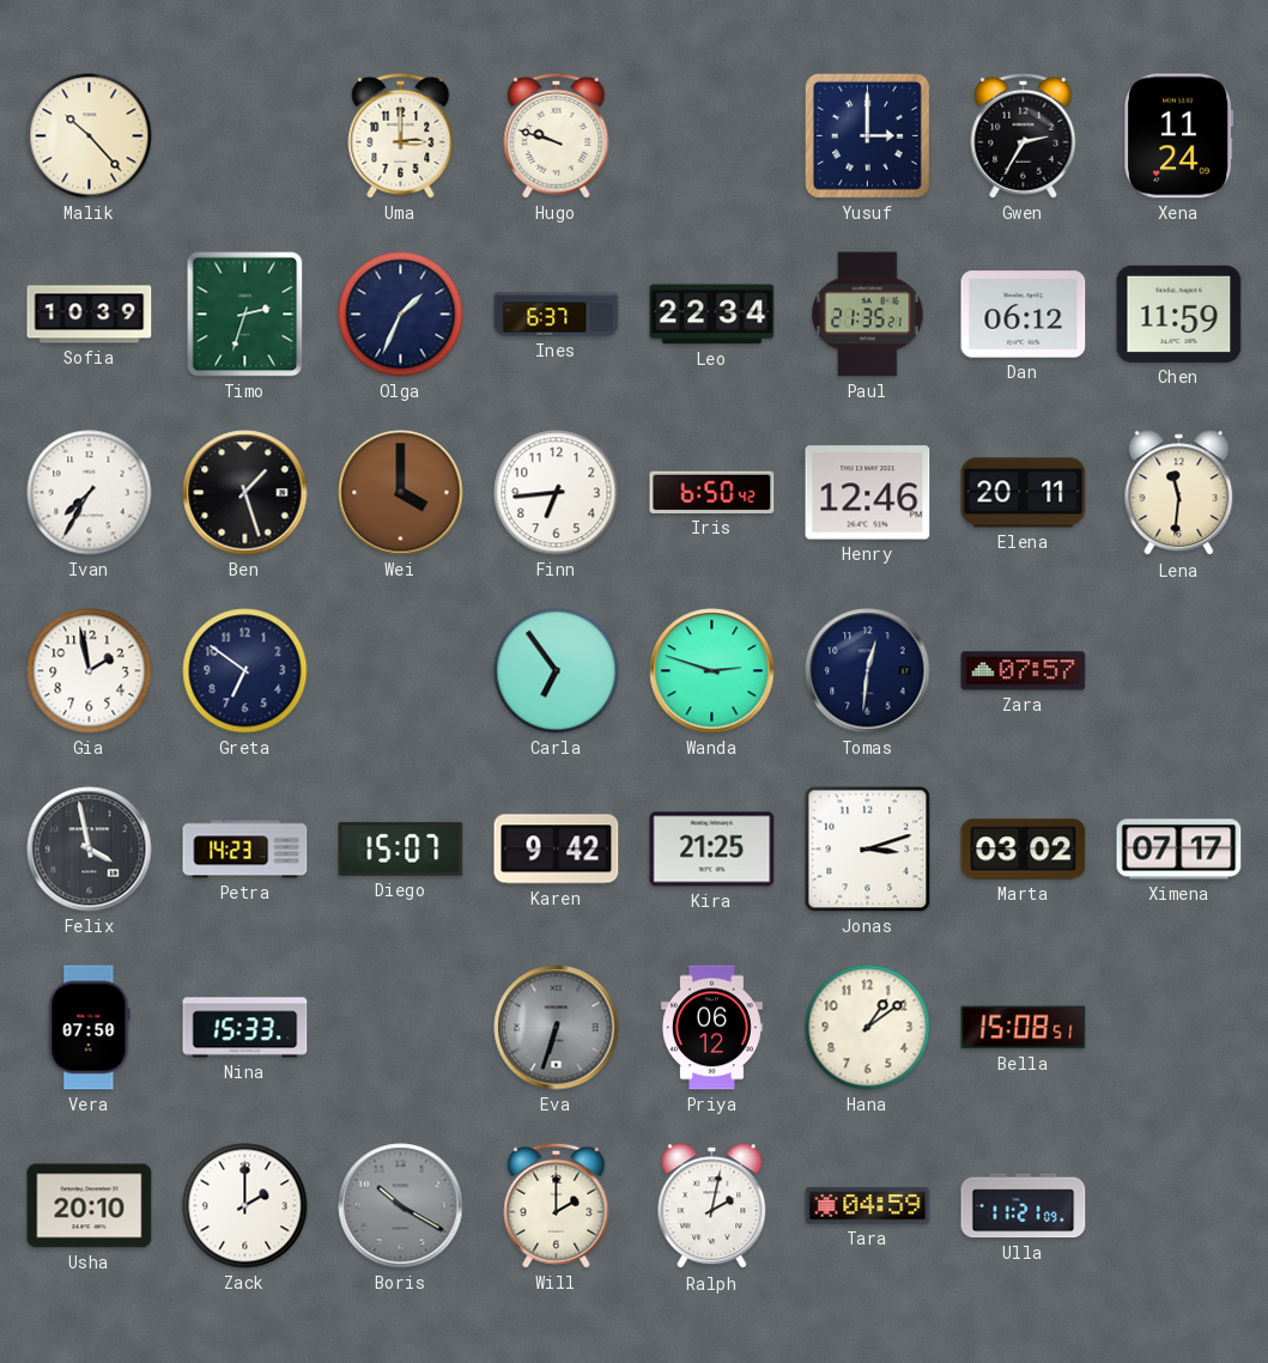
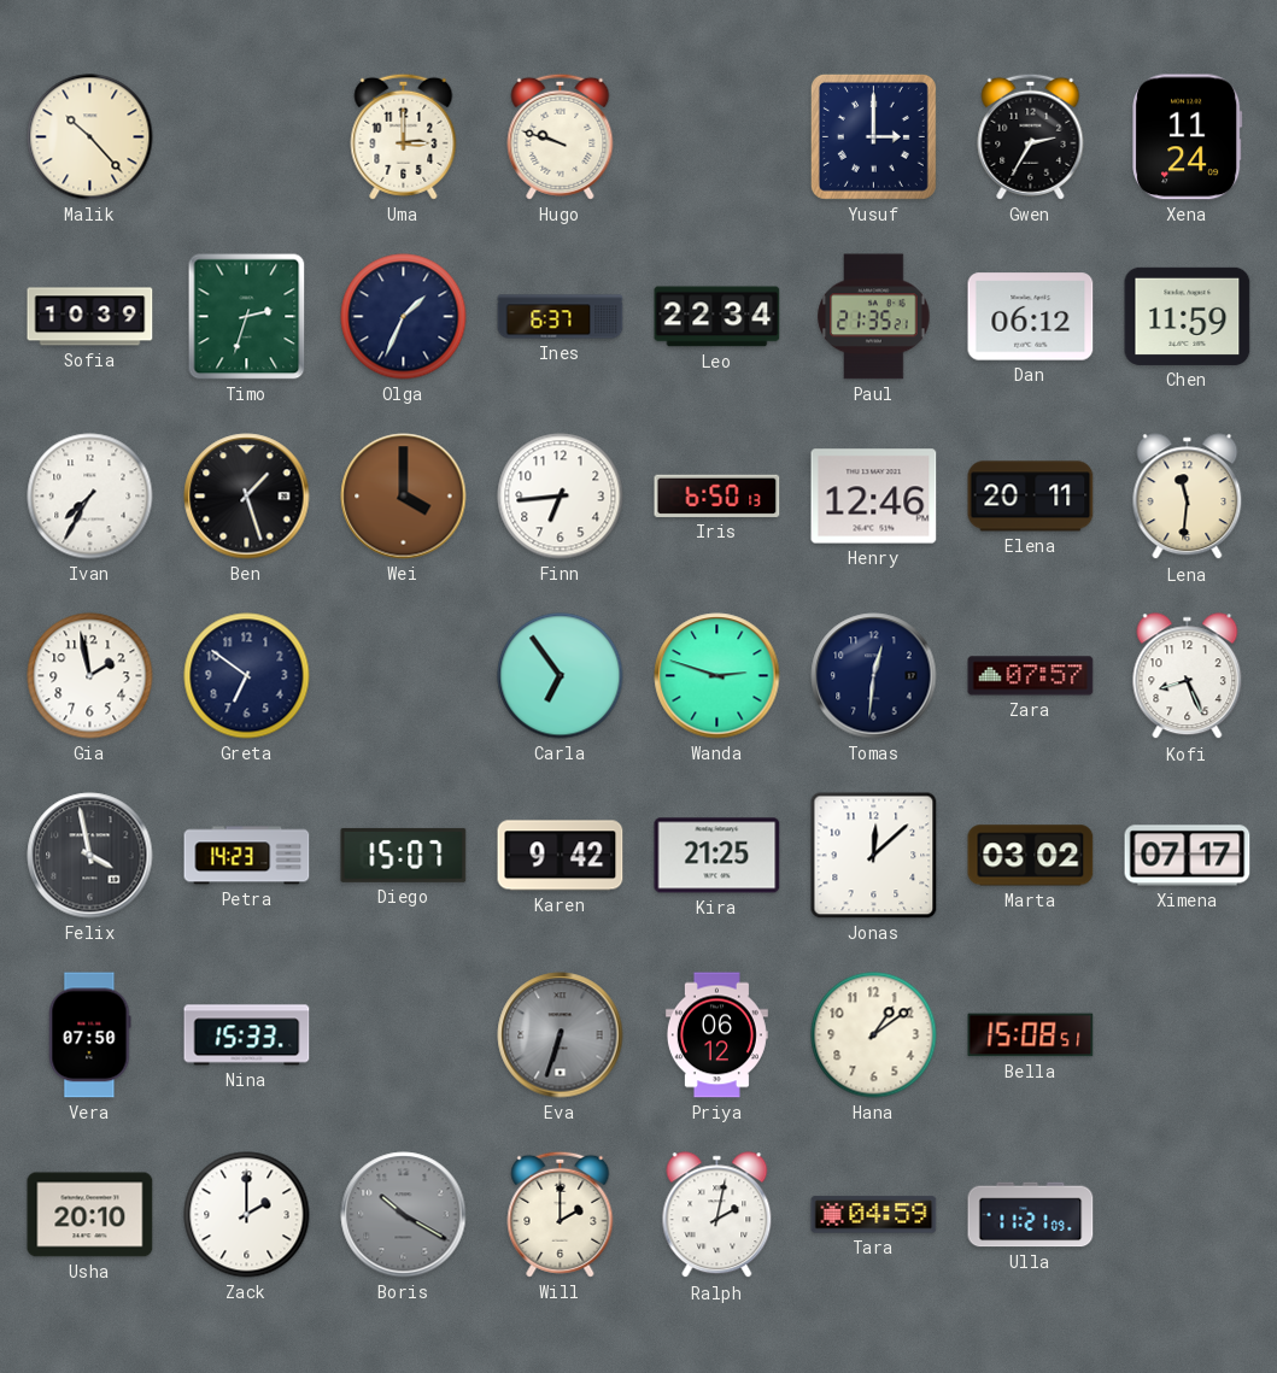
Iris: 6:50:42 -> 6:50:13
Kofi: none -> 8:26
Jonas: 3:12 -> 12:08
